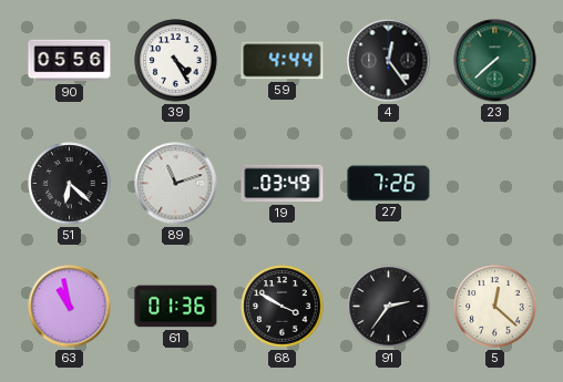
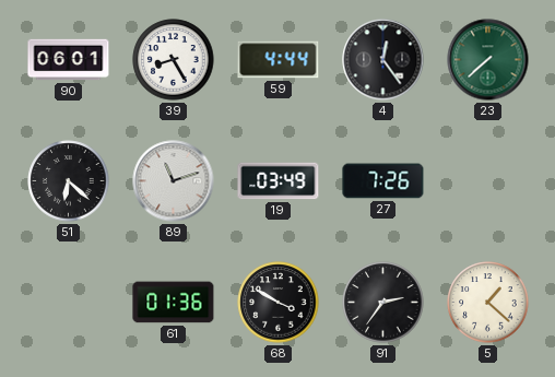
90: 05:56 -> 06:01
39: 4:25 -> 8:25
63: 10:58 -> none
5: 12:22 -> 1:22
